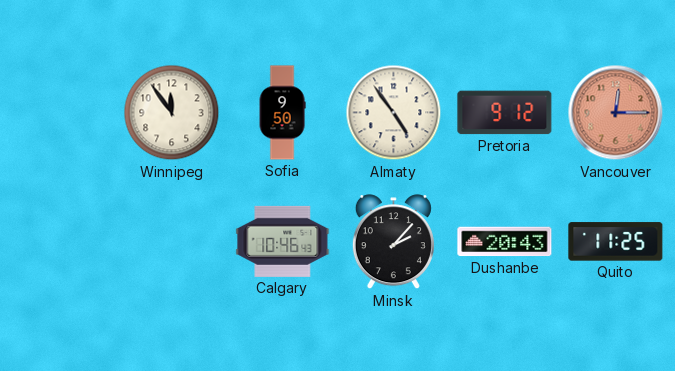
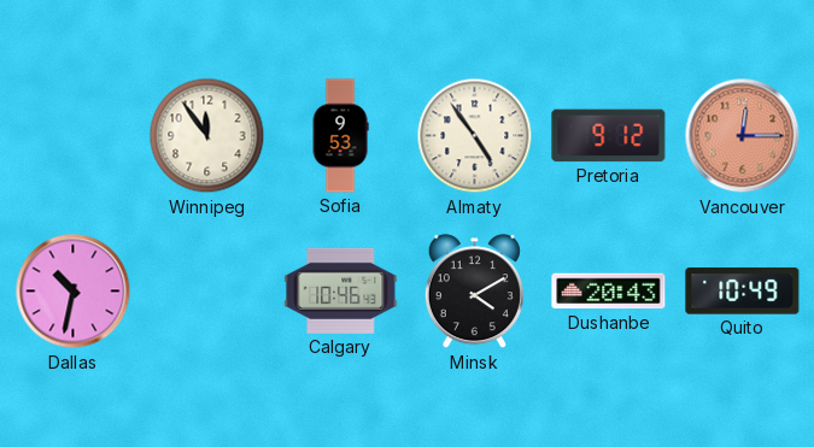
Sofia: 9:50 -> 9:53
Dallas: none -> 10:32
Minsk: 2:07 -> 4:10
Quito: 11:25 -> 10:49
